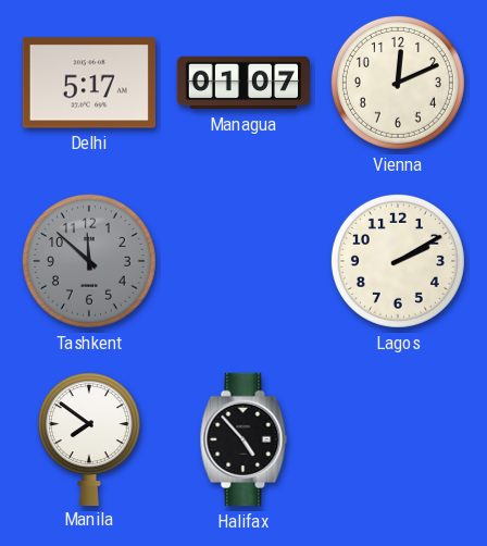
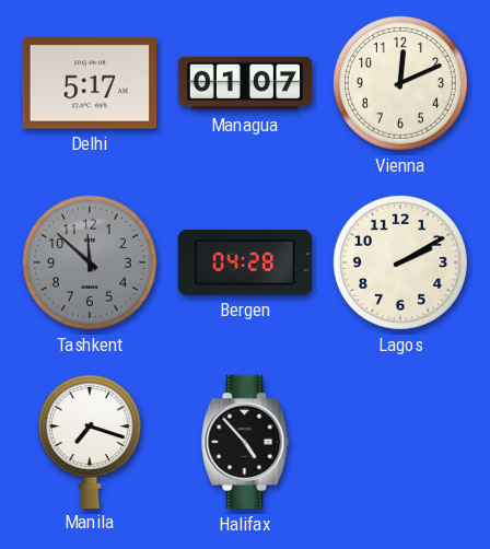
Bergen: none -> 04:28
Manila: 7:51 -> 7:18
